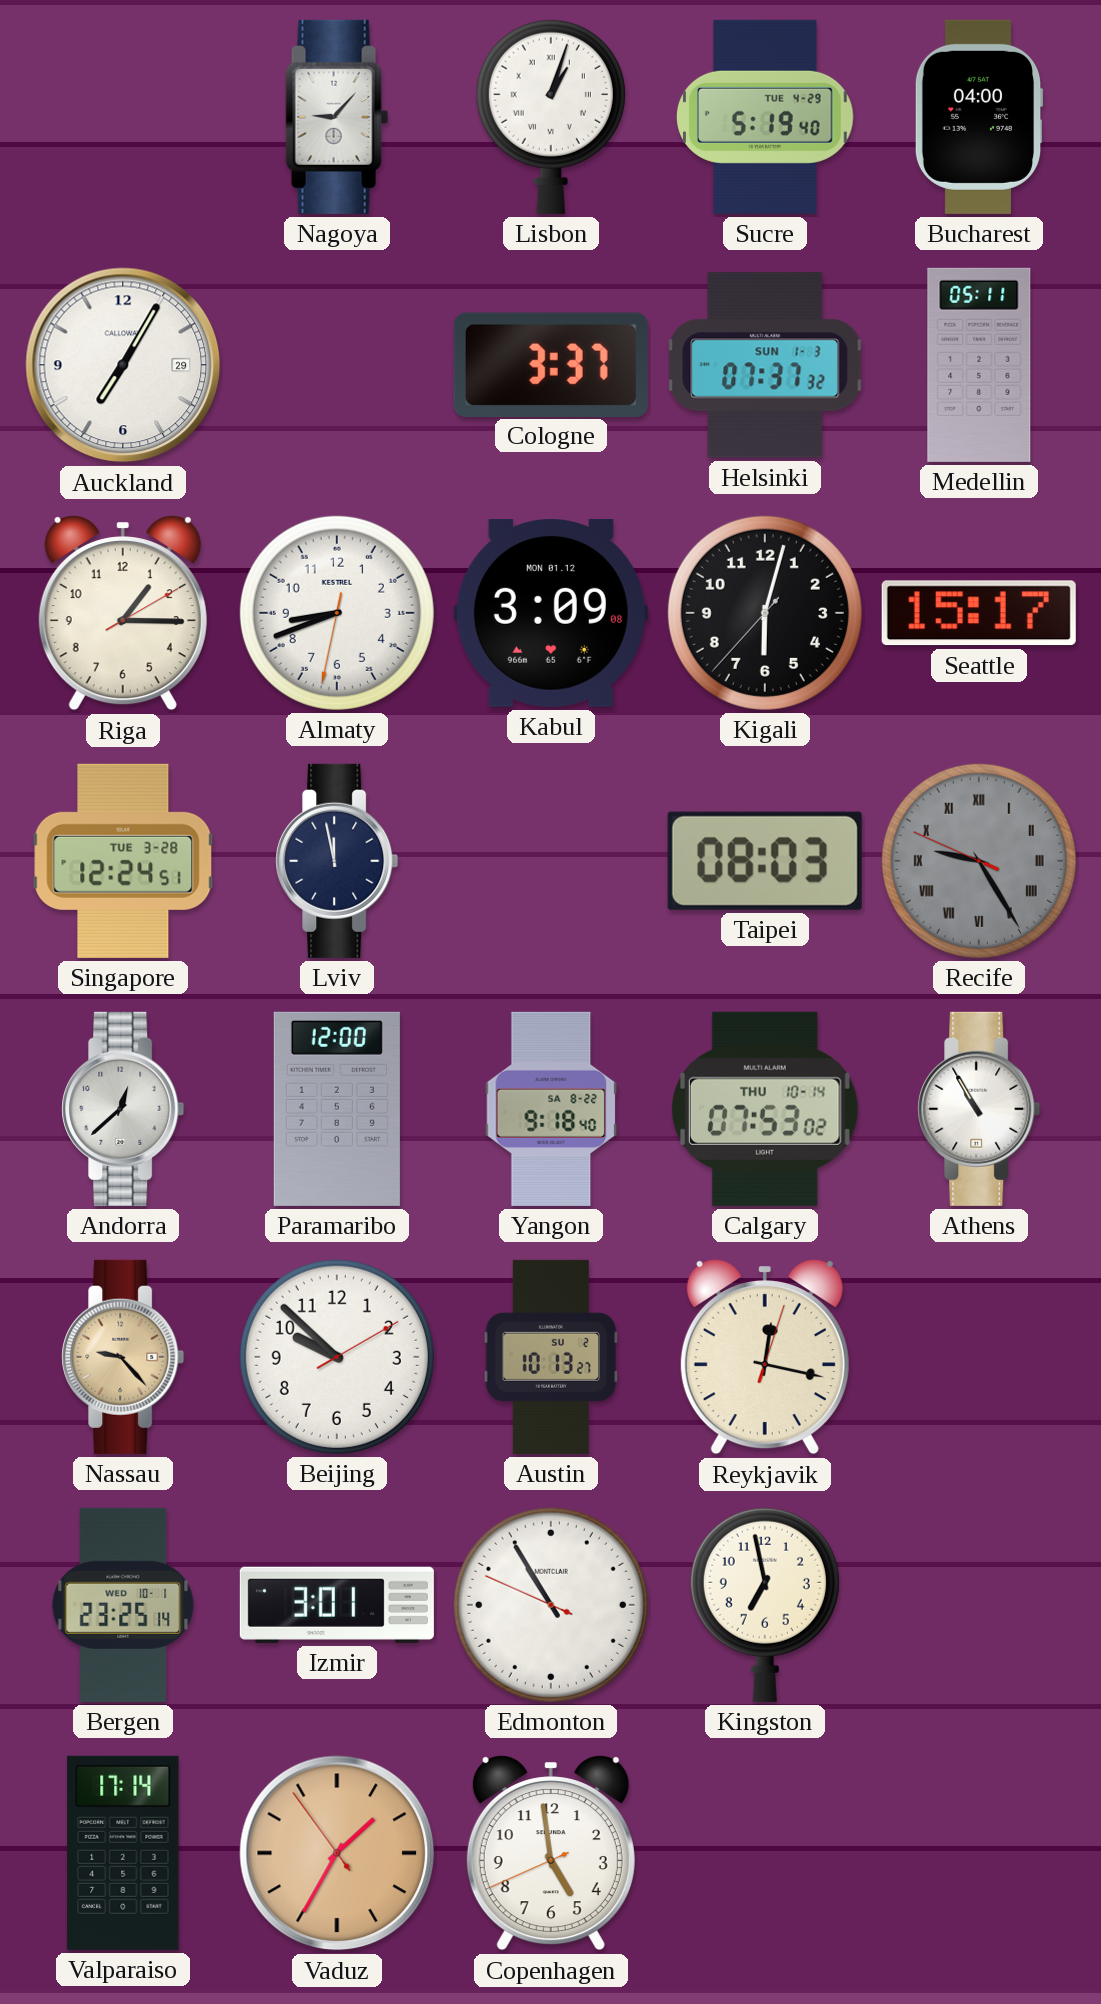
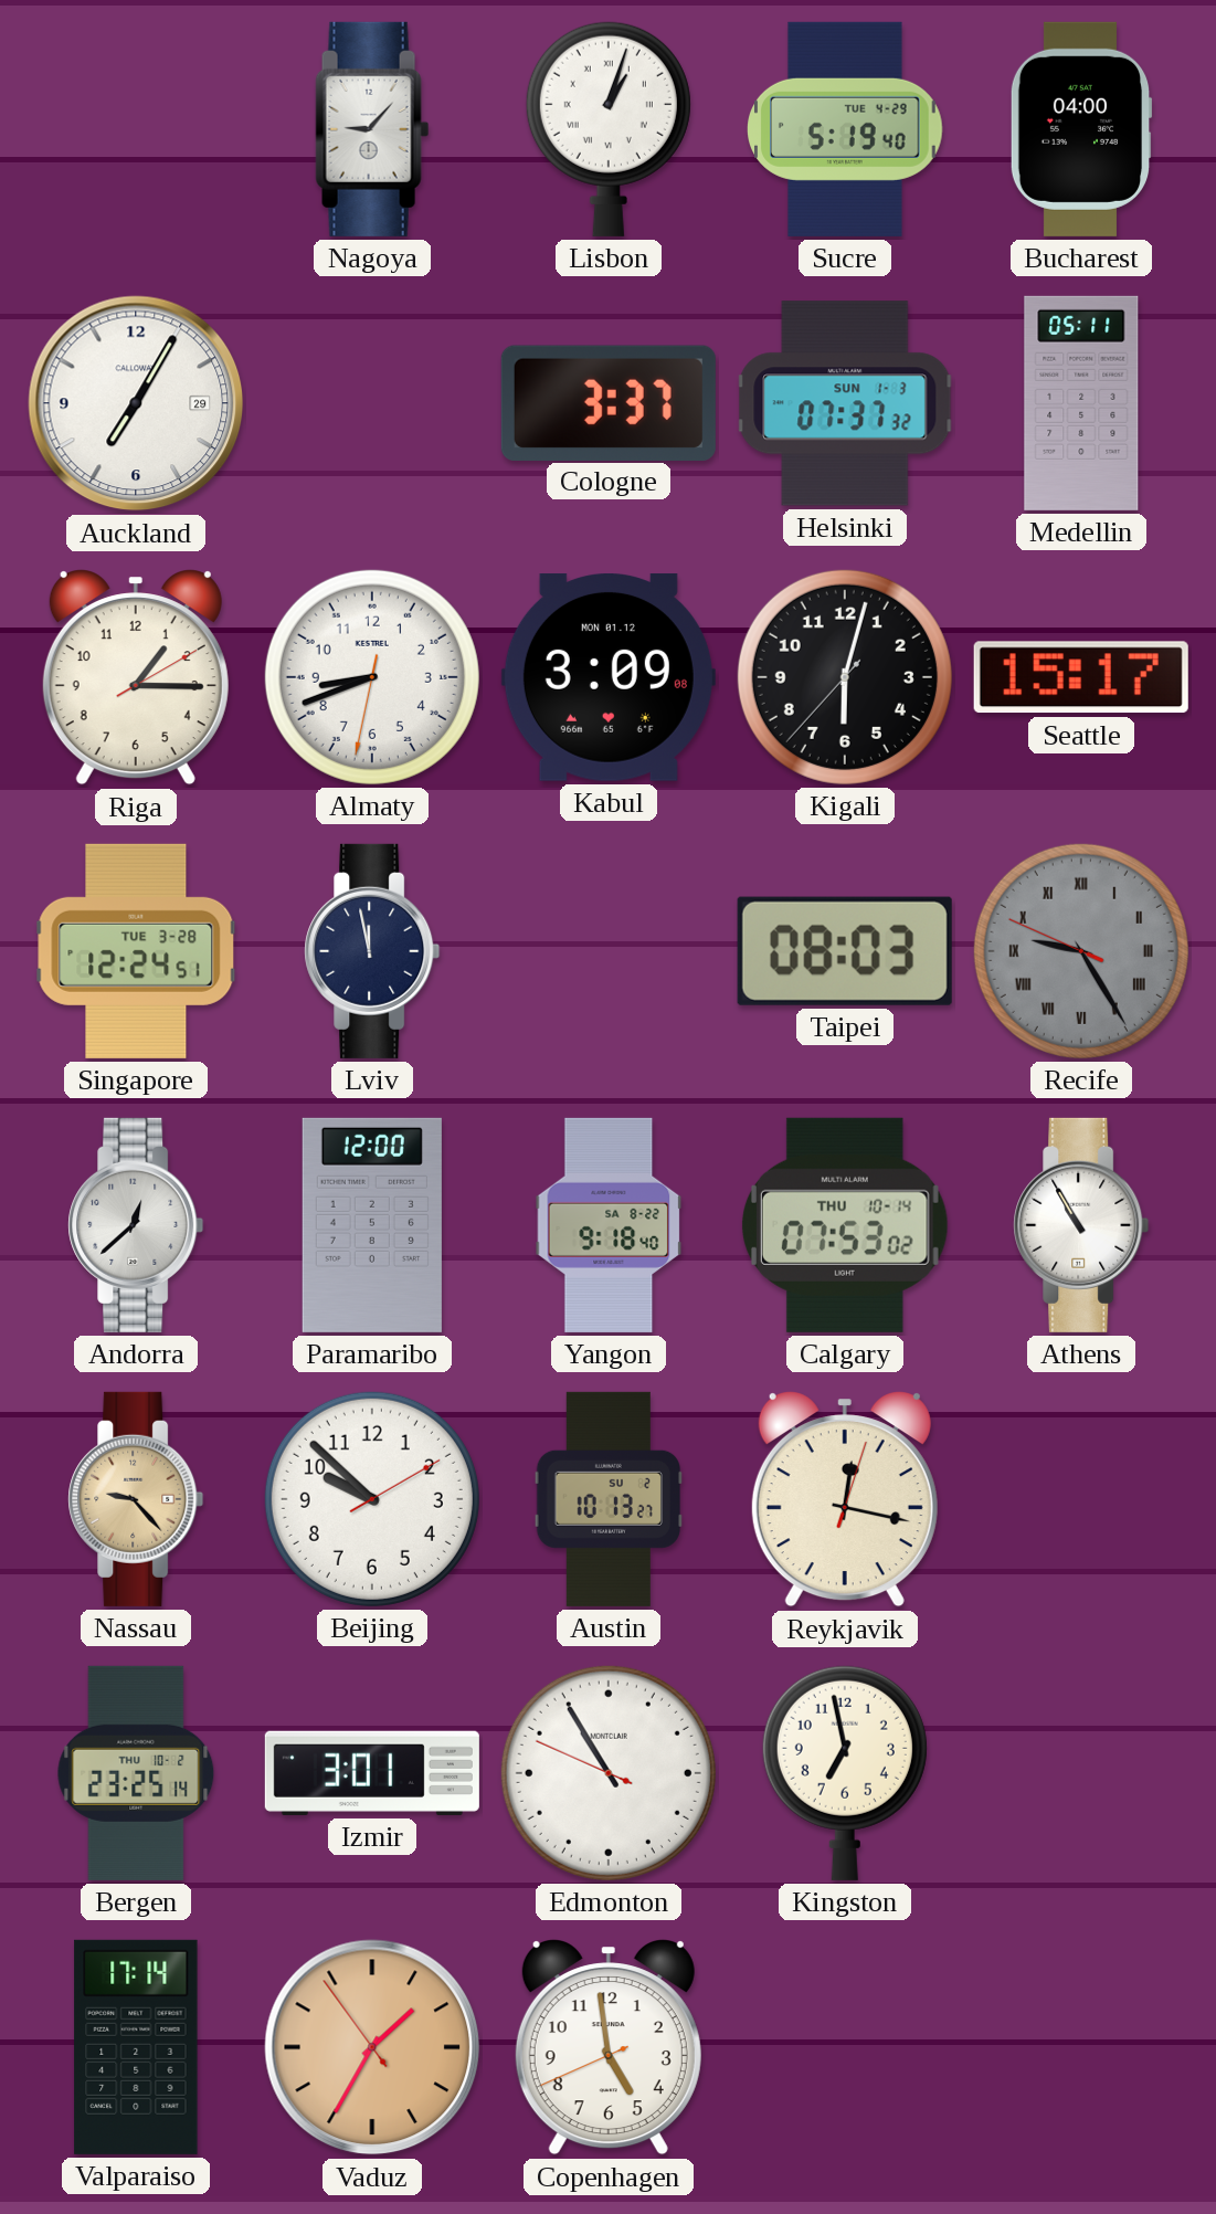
Bergen date: WED 10-1 -> THU 10-2
